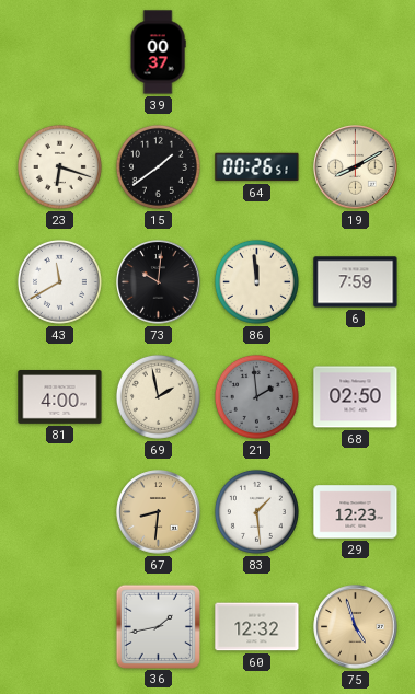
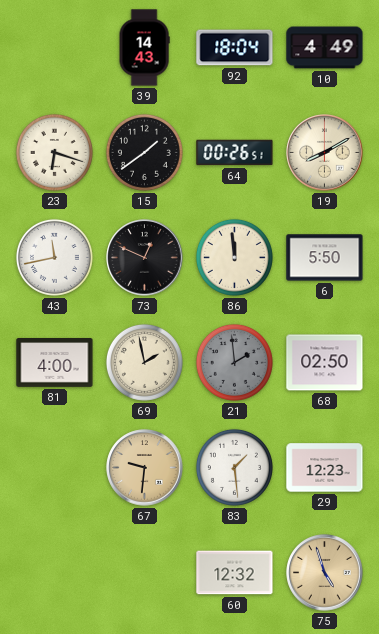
39: 00:37 -> 14:43
92: none -> 18:04
10: none -> 4:49
43: 11:40 -> 11:43
73: 10:01 -> 12:49
6: 7:59 -> 5:50
67: 8:31 -> 9:31
36: 1:43 -> none
